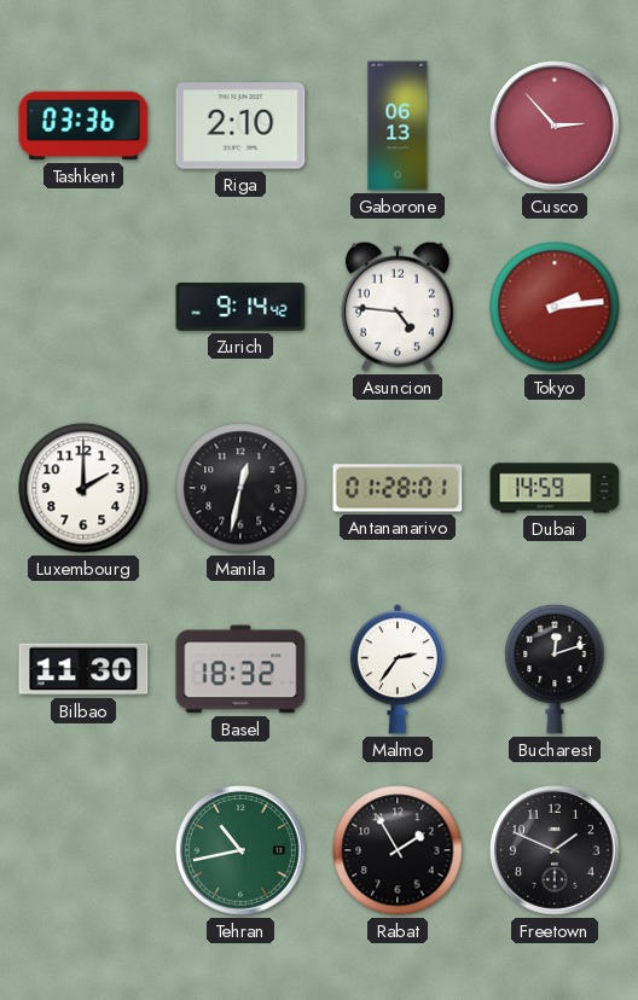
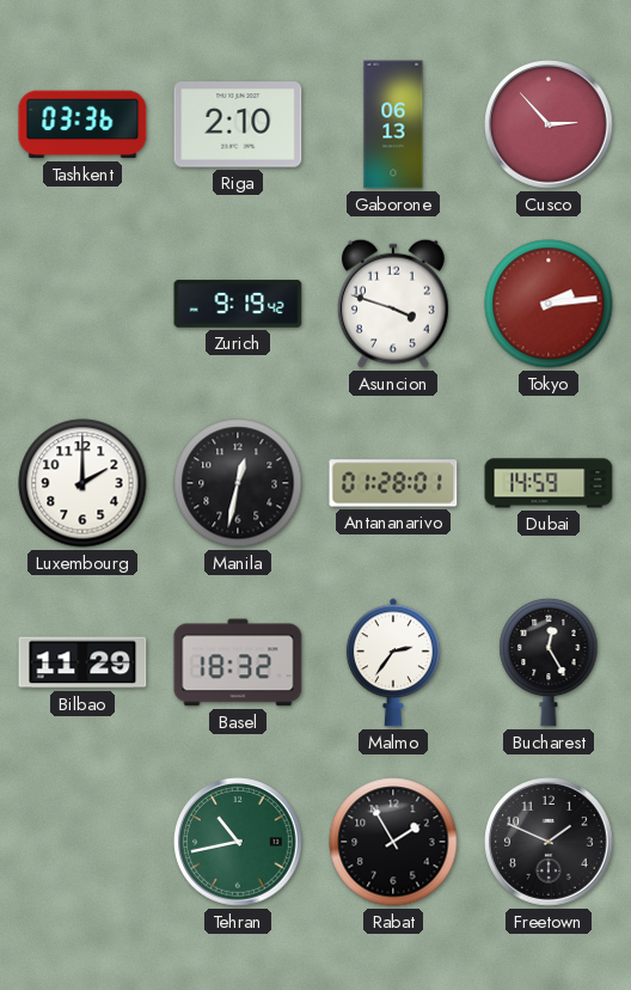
Zurich: 9:14 -> 9:19
Asuncion: 4:46 -> 3:48
Bilbao: 11:30 -> 11:29
Bucharest: 12:12 -> 12:25
